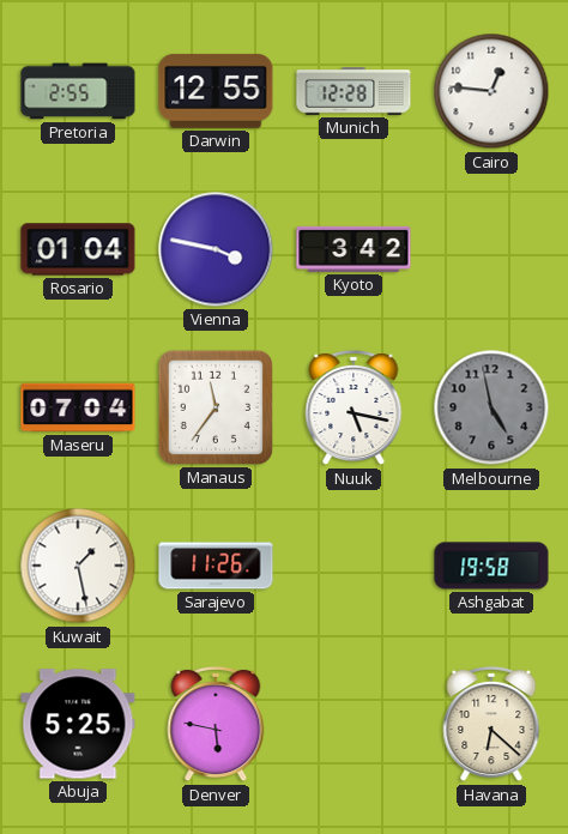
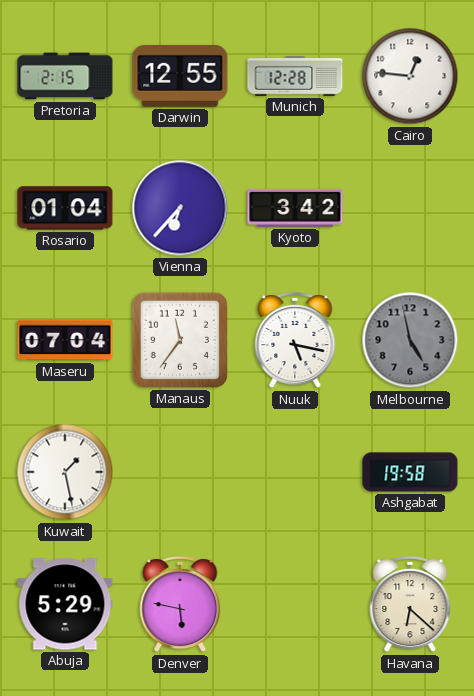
Pretoria: 2:55 -> 2:15
Vienna: 3:47 -> 6:37
Sarajevo: 11:26 -> none
Abuja: 5:25 -> 5:29
